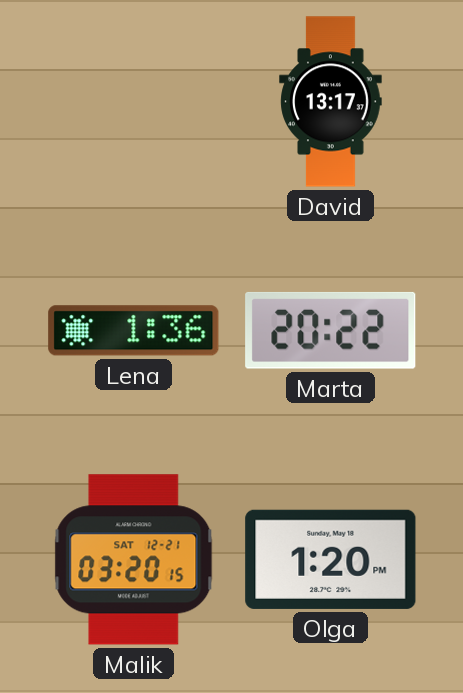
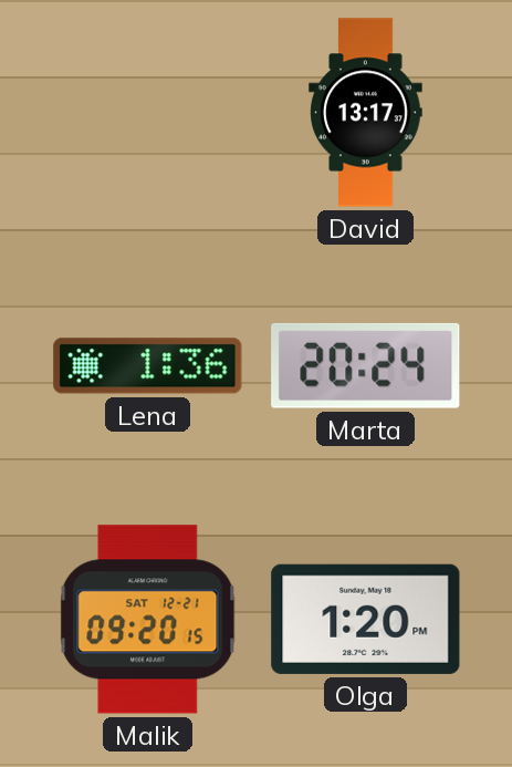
Marta: 20:22 -> 20:24
Malik: 03:20 -> 09:20
